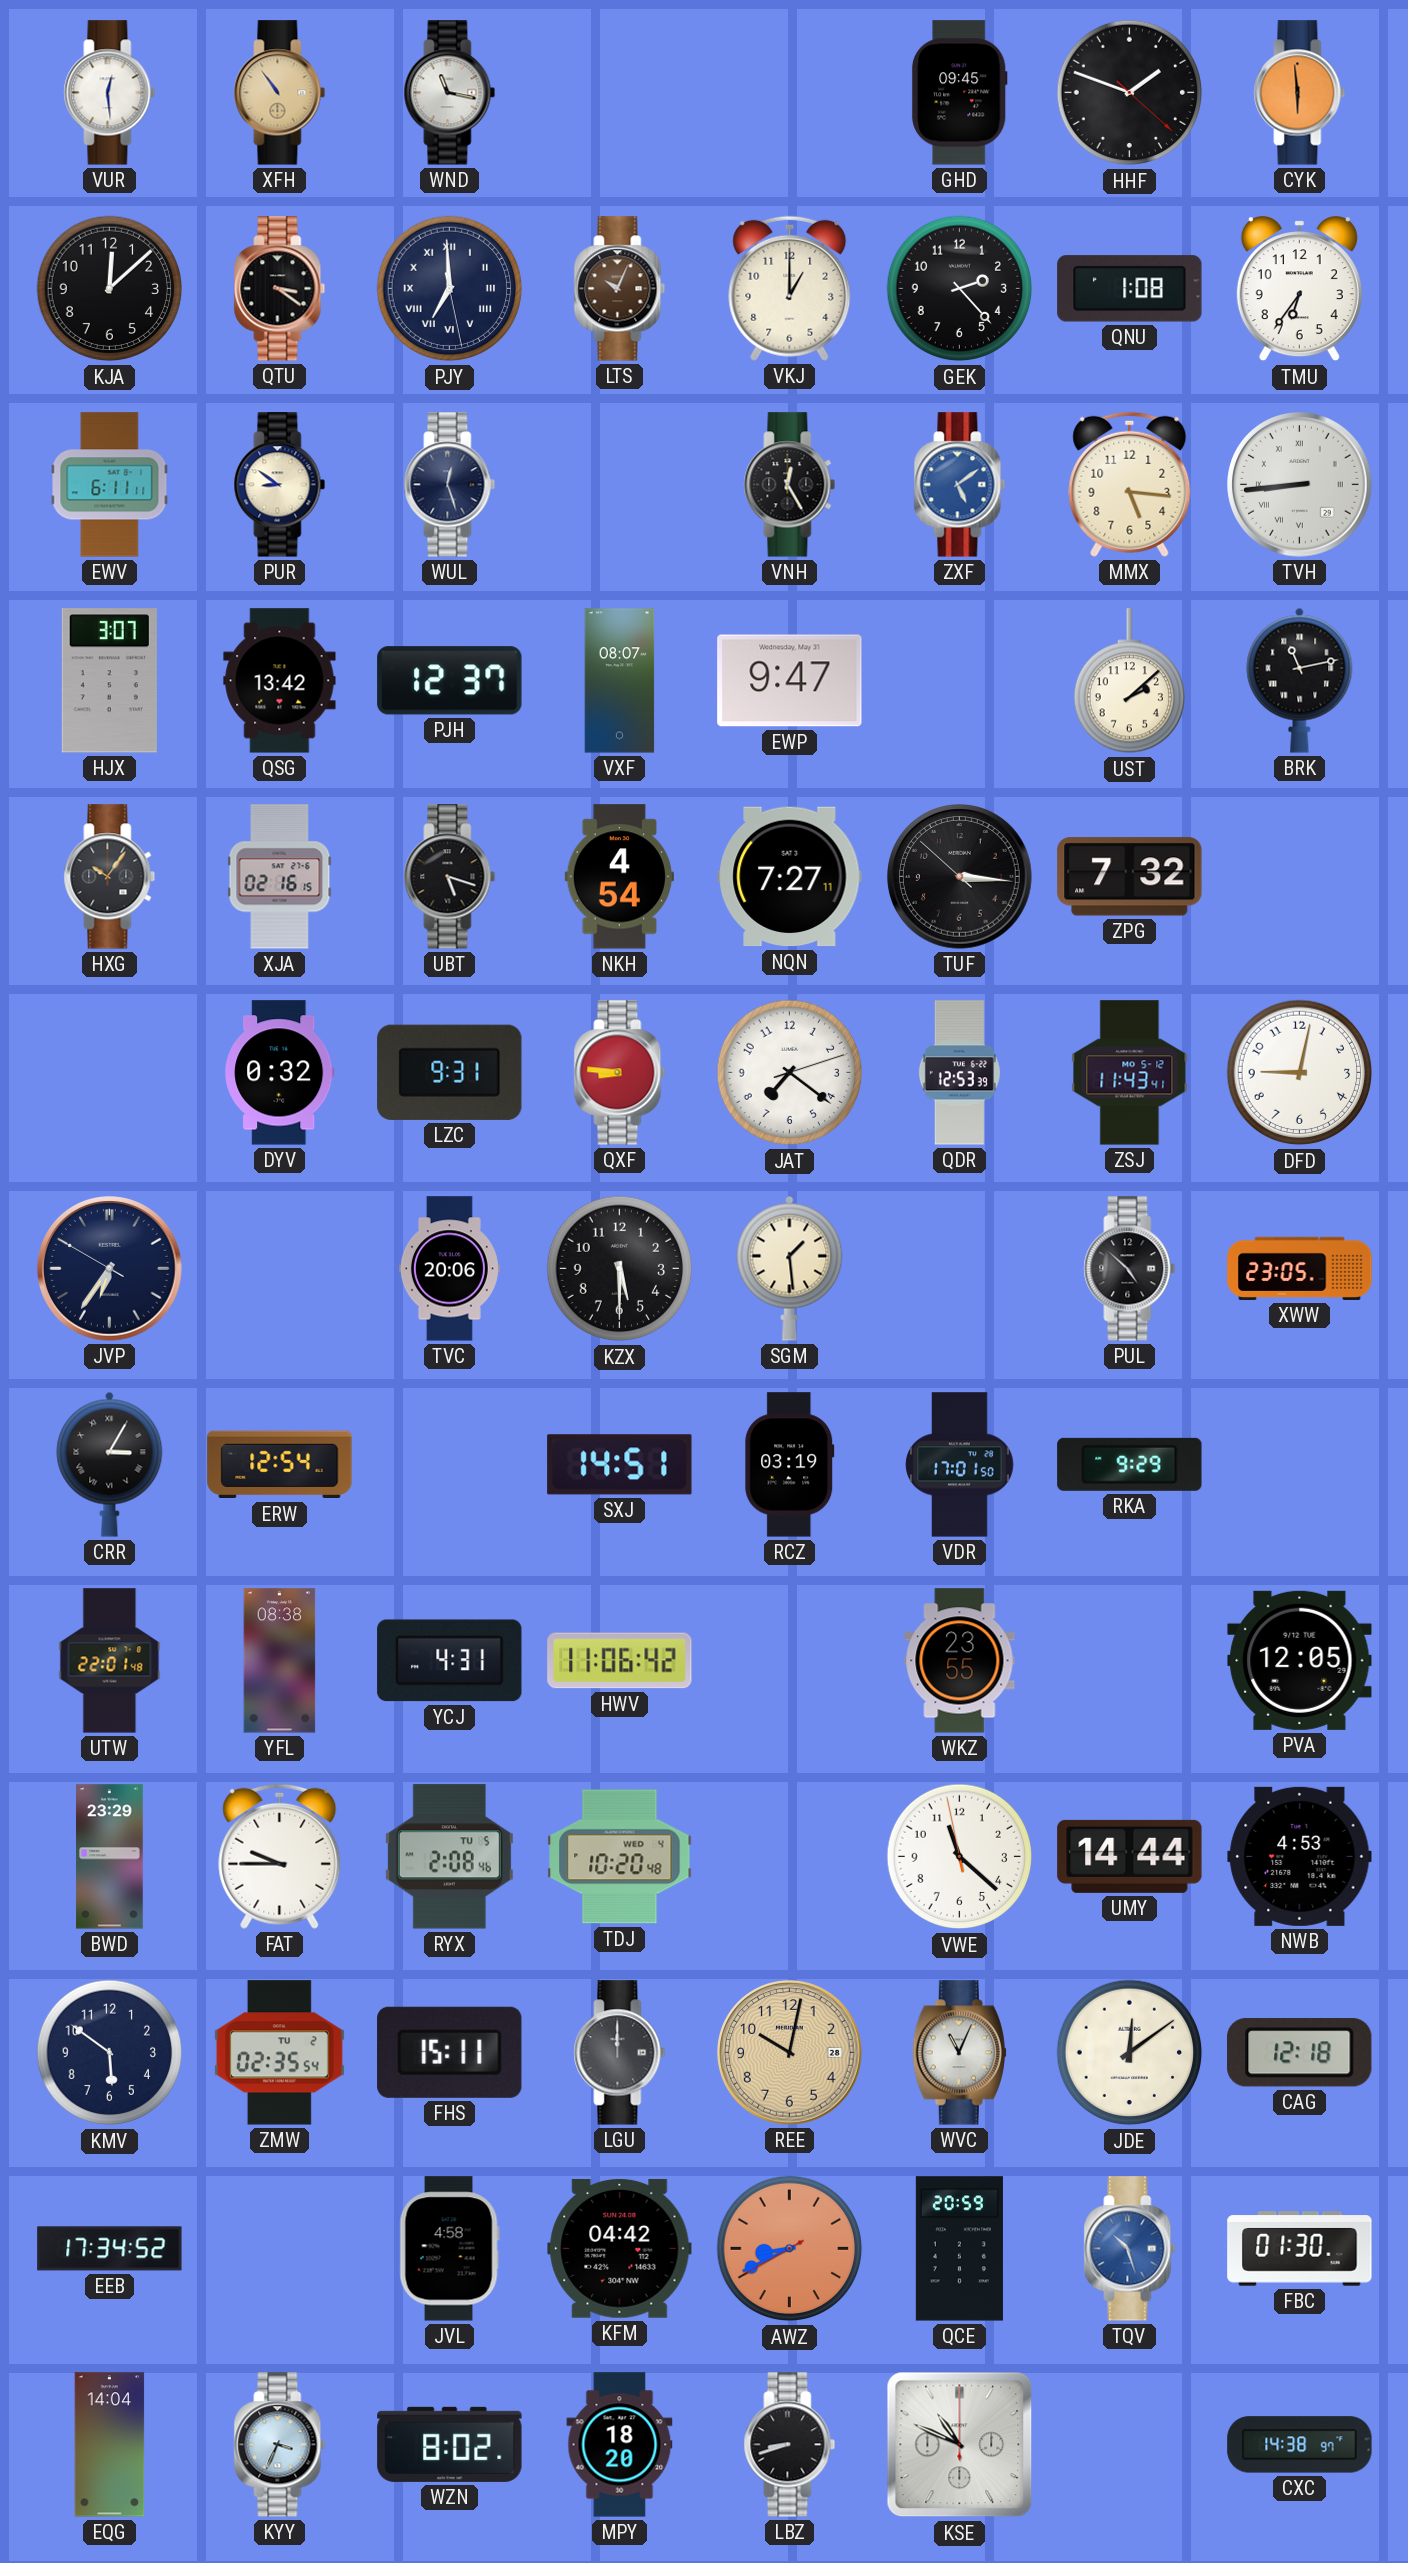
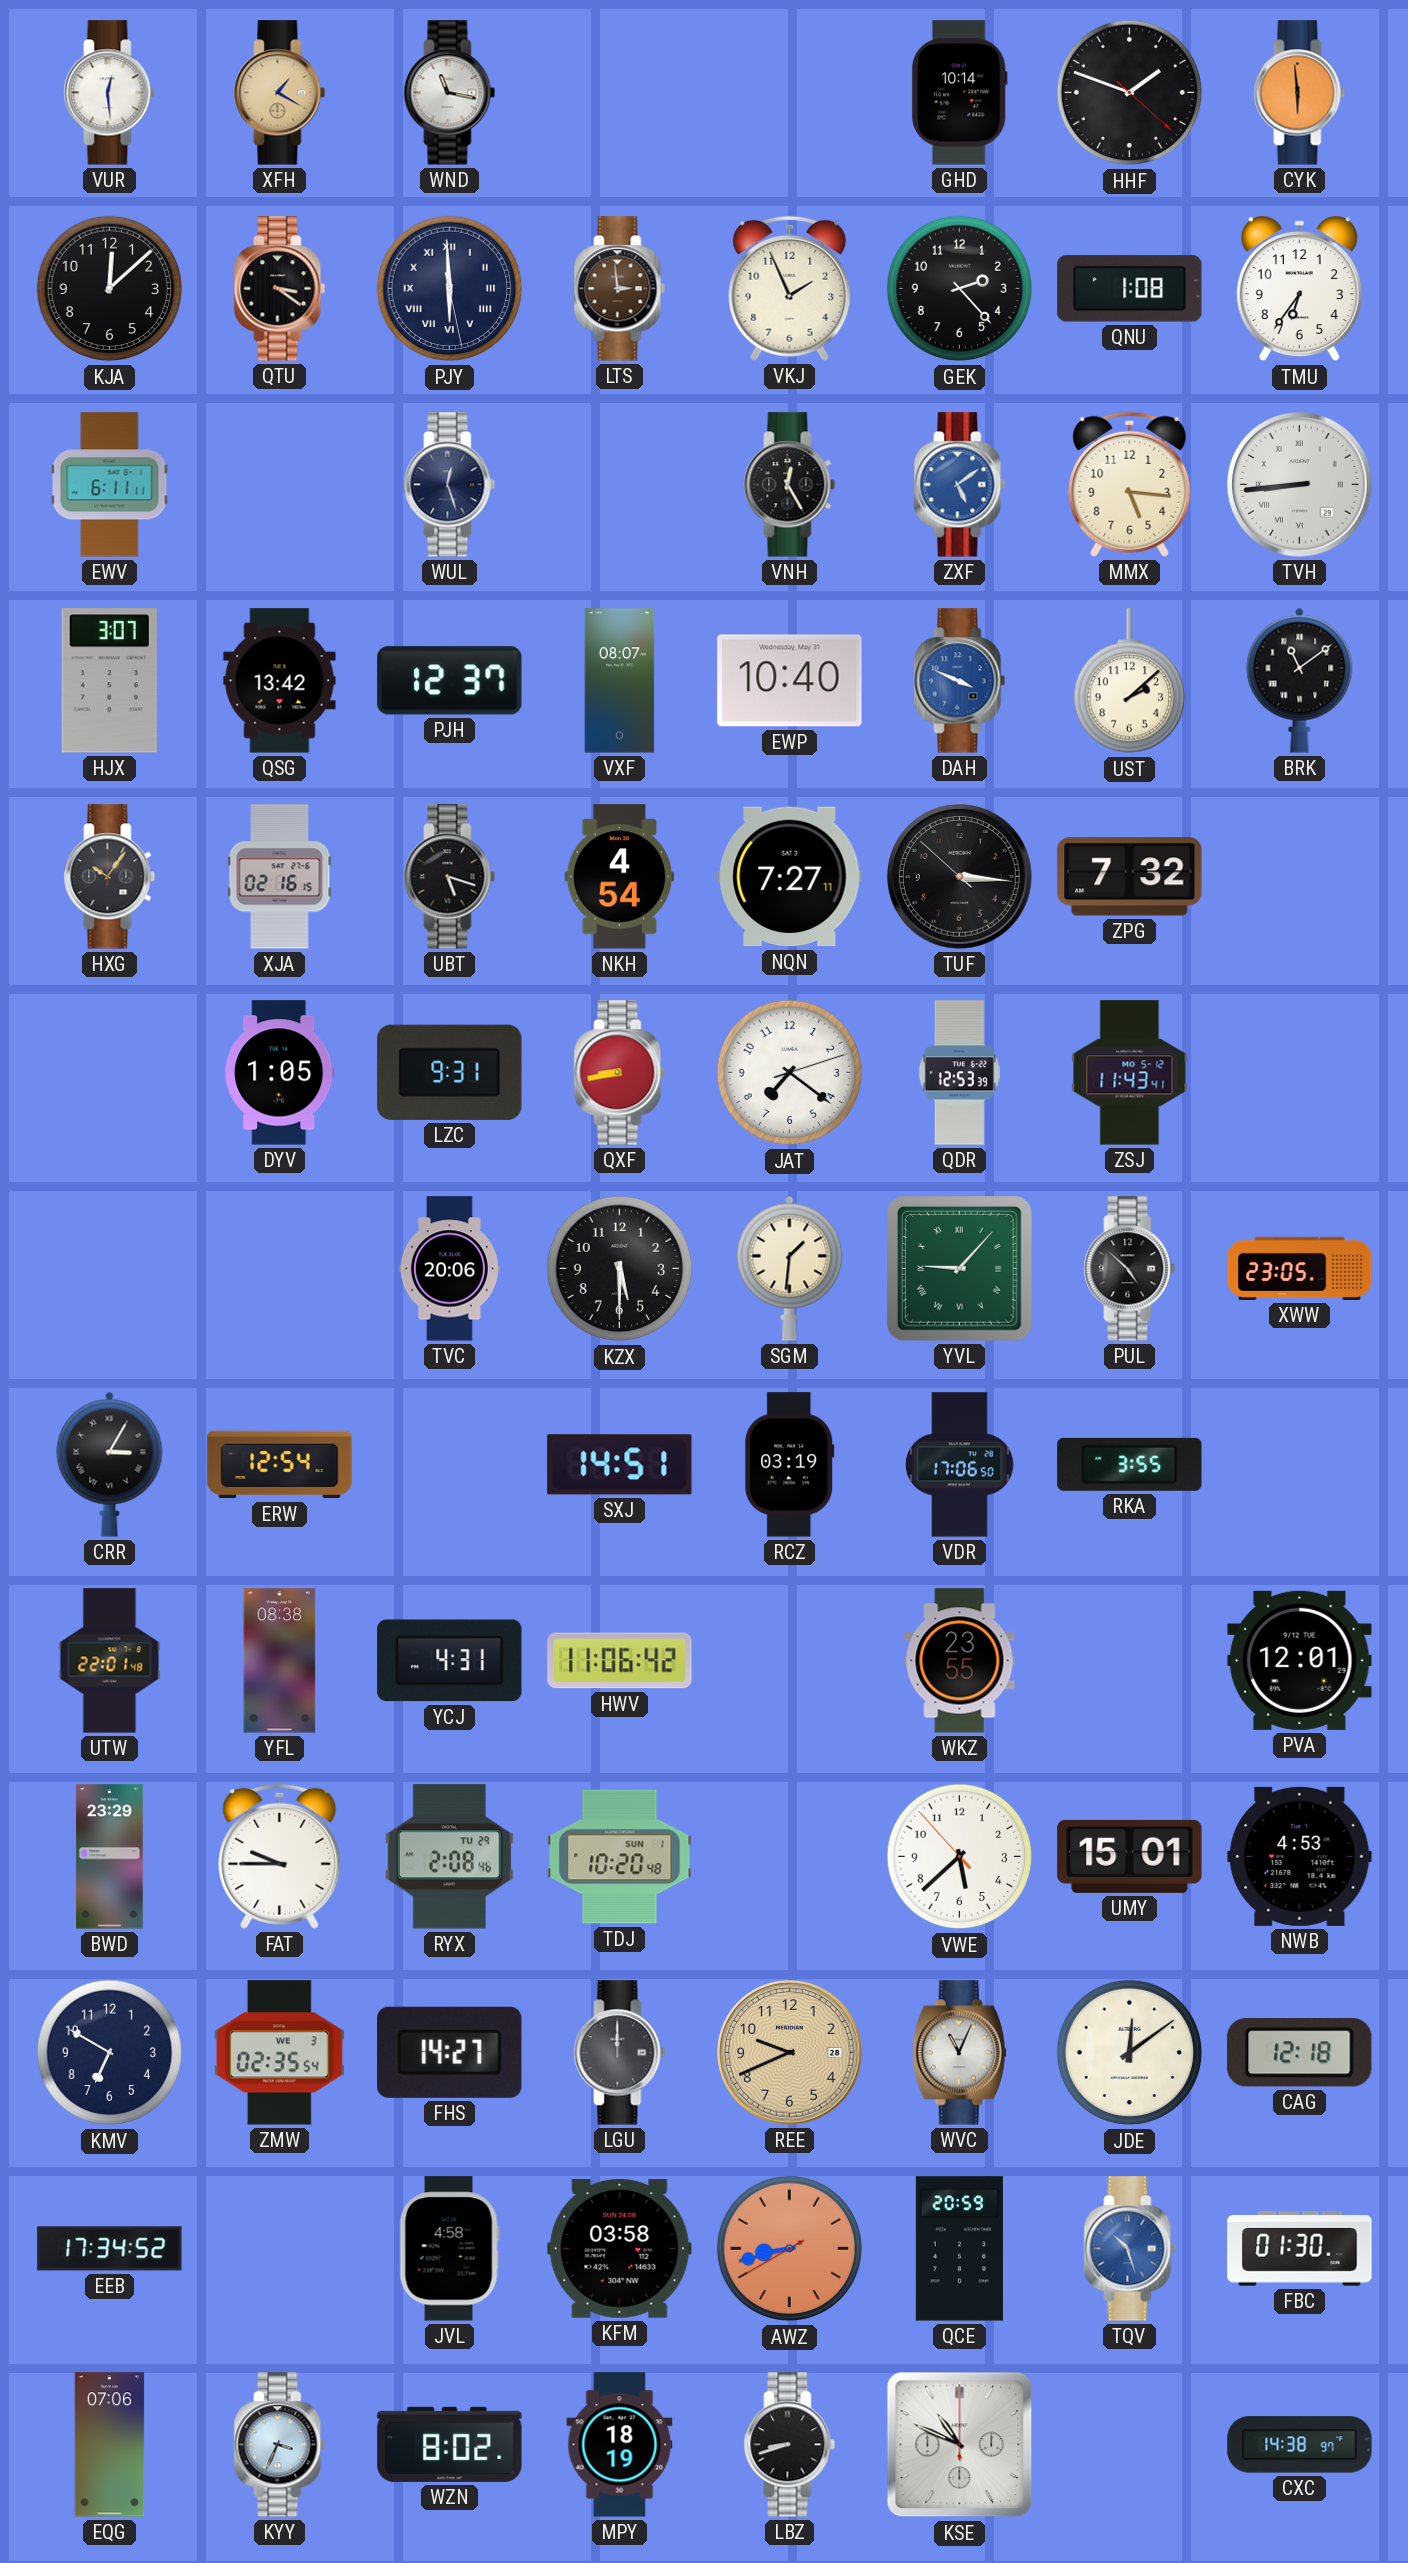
XFH: 10:54 -> 1:20
GHD: 09:45 -> 10:14
PJY: 6:59 -> 5:59
LTS: 10:04 -> 2:59
VKJ: 1:00 -> 1:56
PUR: 8:51 -> none
EWP: 9:47 -> 10:40
DAH: none -> 3:49
BRK: 11:13 -> 11:09
DYV: 0:32 -> 1:05
QXF: 8:46 -> 8:43
DFD: 9:02 -> none
JVP: 6:35 -> none
SGM: 1:29 -> 1:31
YVL: none -> 9:07
VDR: 17:01 -> 17:06
RKA: 9:29 -> 3:55
PVA: 12:05 -> 12:01
RYX date: TU 5 -> TU 29
TDJ date: WED 4 -> SUN 1
VWE: 11:21 -> 5:37
UMY: 14:44 -> 15:01
KMV: 5:51 -> 6:50
ZMW date: TU 2 -> WE 3
FHS: 15:11 -> 14:27
REE: 10:02 -> 9:41
KFM: 04:42 -> 03:58
AWZ: 8:40 -> 8:42
EQG: 14:04 -> 07:06
MPY: 18:20 -> 18:19
